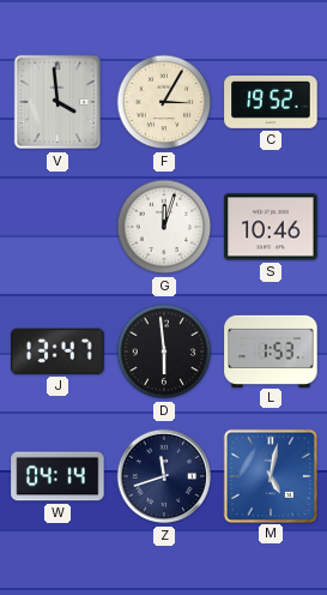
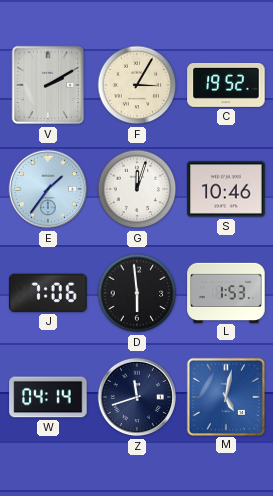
V: 3:59 -> 2:10
E: none -> 1:36
J: 13:47 -> 7:06
